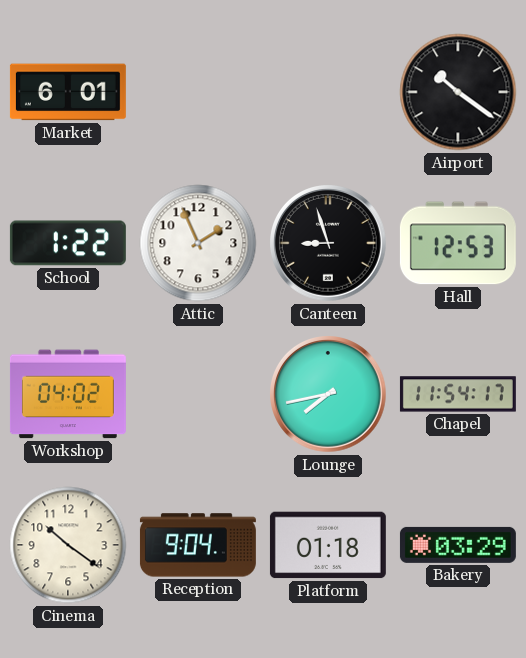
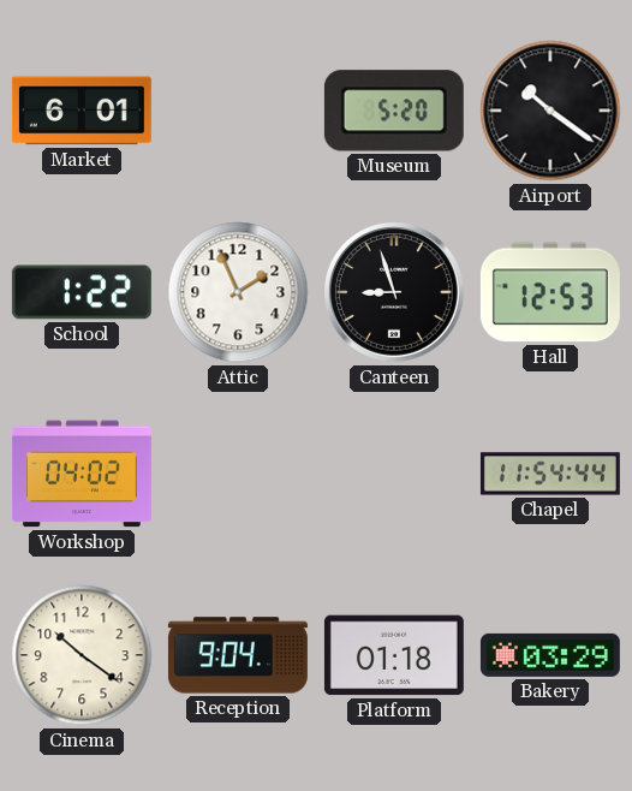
Museum: none -> 5:20
Lounge: 7:43 -> none
Chapel: 11:54:17 -> 11:54:44
